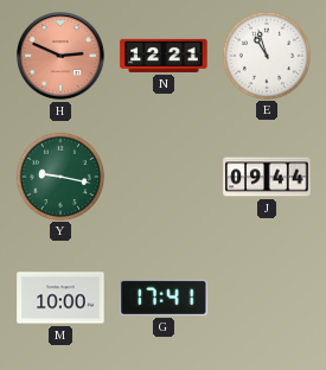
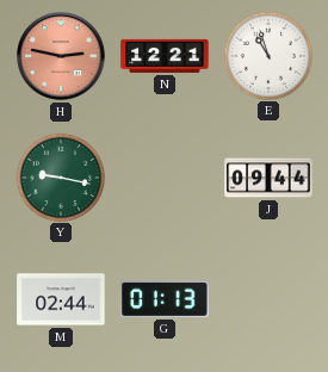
H: 2:49 -> 2:47
M: 10:00 -> 02:44
G: 17:41 -> 01:13
